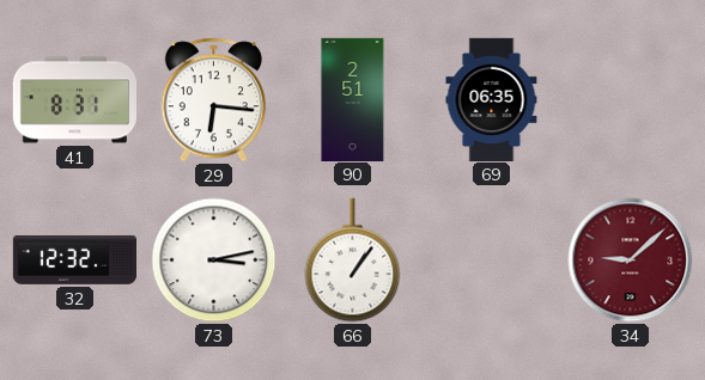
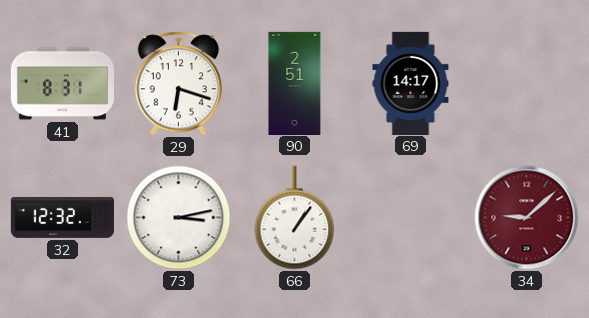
29: 6:16 -> 6:18
69: 06:35 -> 14:17
